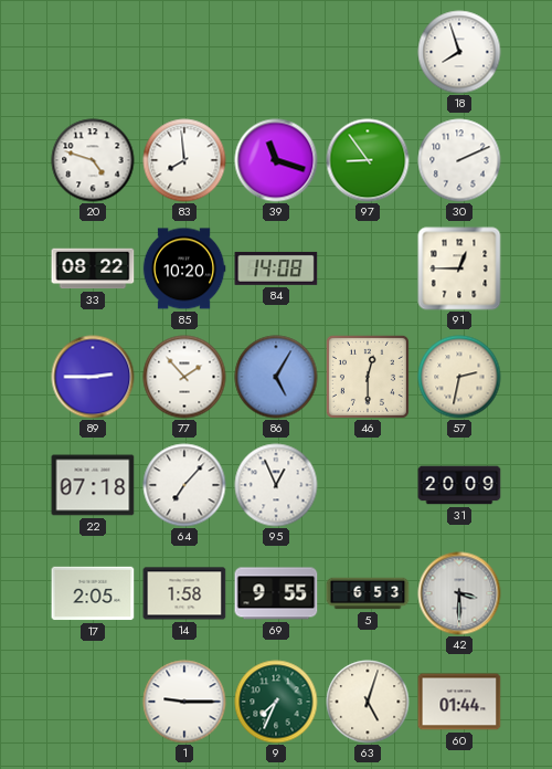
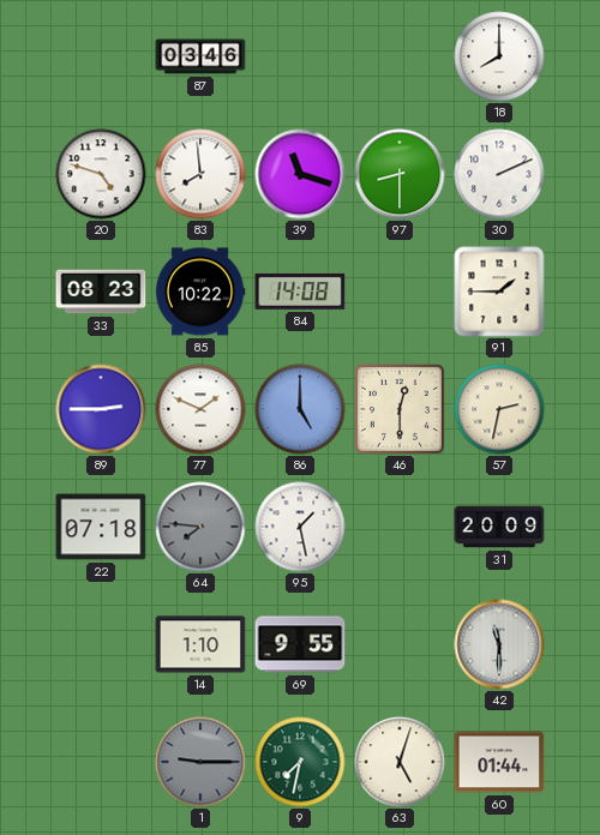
87: none -> 03:46
18: 7:57 -> 8:00
97: 8:54 -> 8:30
33: 08:22 -> 08:23
85: 10:20 -> 10:22
91: 12:45 -> 1:45
77: 1:53 -> 1:49
86: 5:05 -> 5:00
64: 7:07 -> 7:46
64 dial: white -> grey
95: 12:56 -> 1:28
17: 2:05 -> none
14: 1:58 -> 1:10
5: 6:53 -> none
42: 3:30 -> 11:30
1 dial: white -> grey
9: 7:34 -> 7:32
